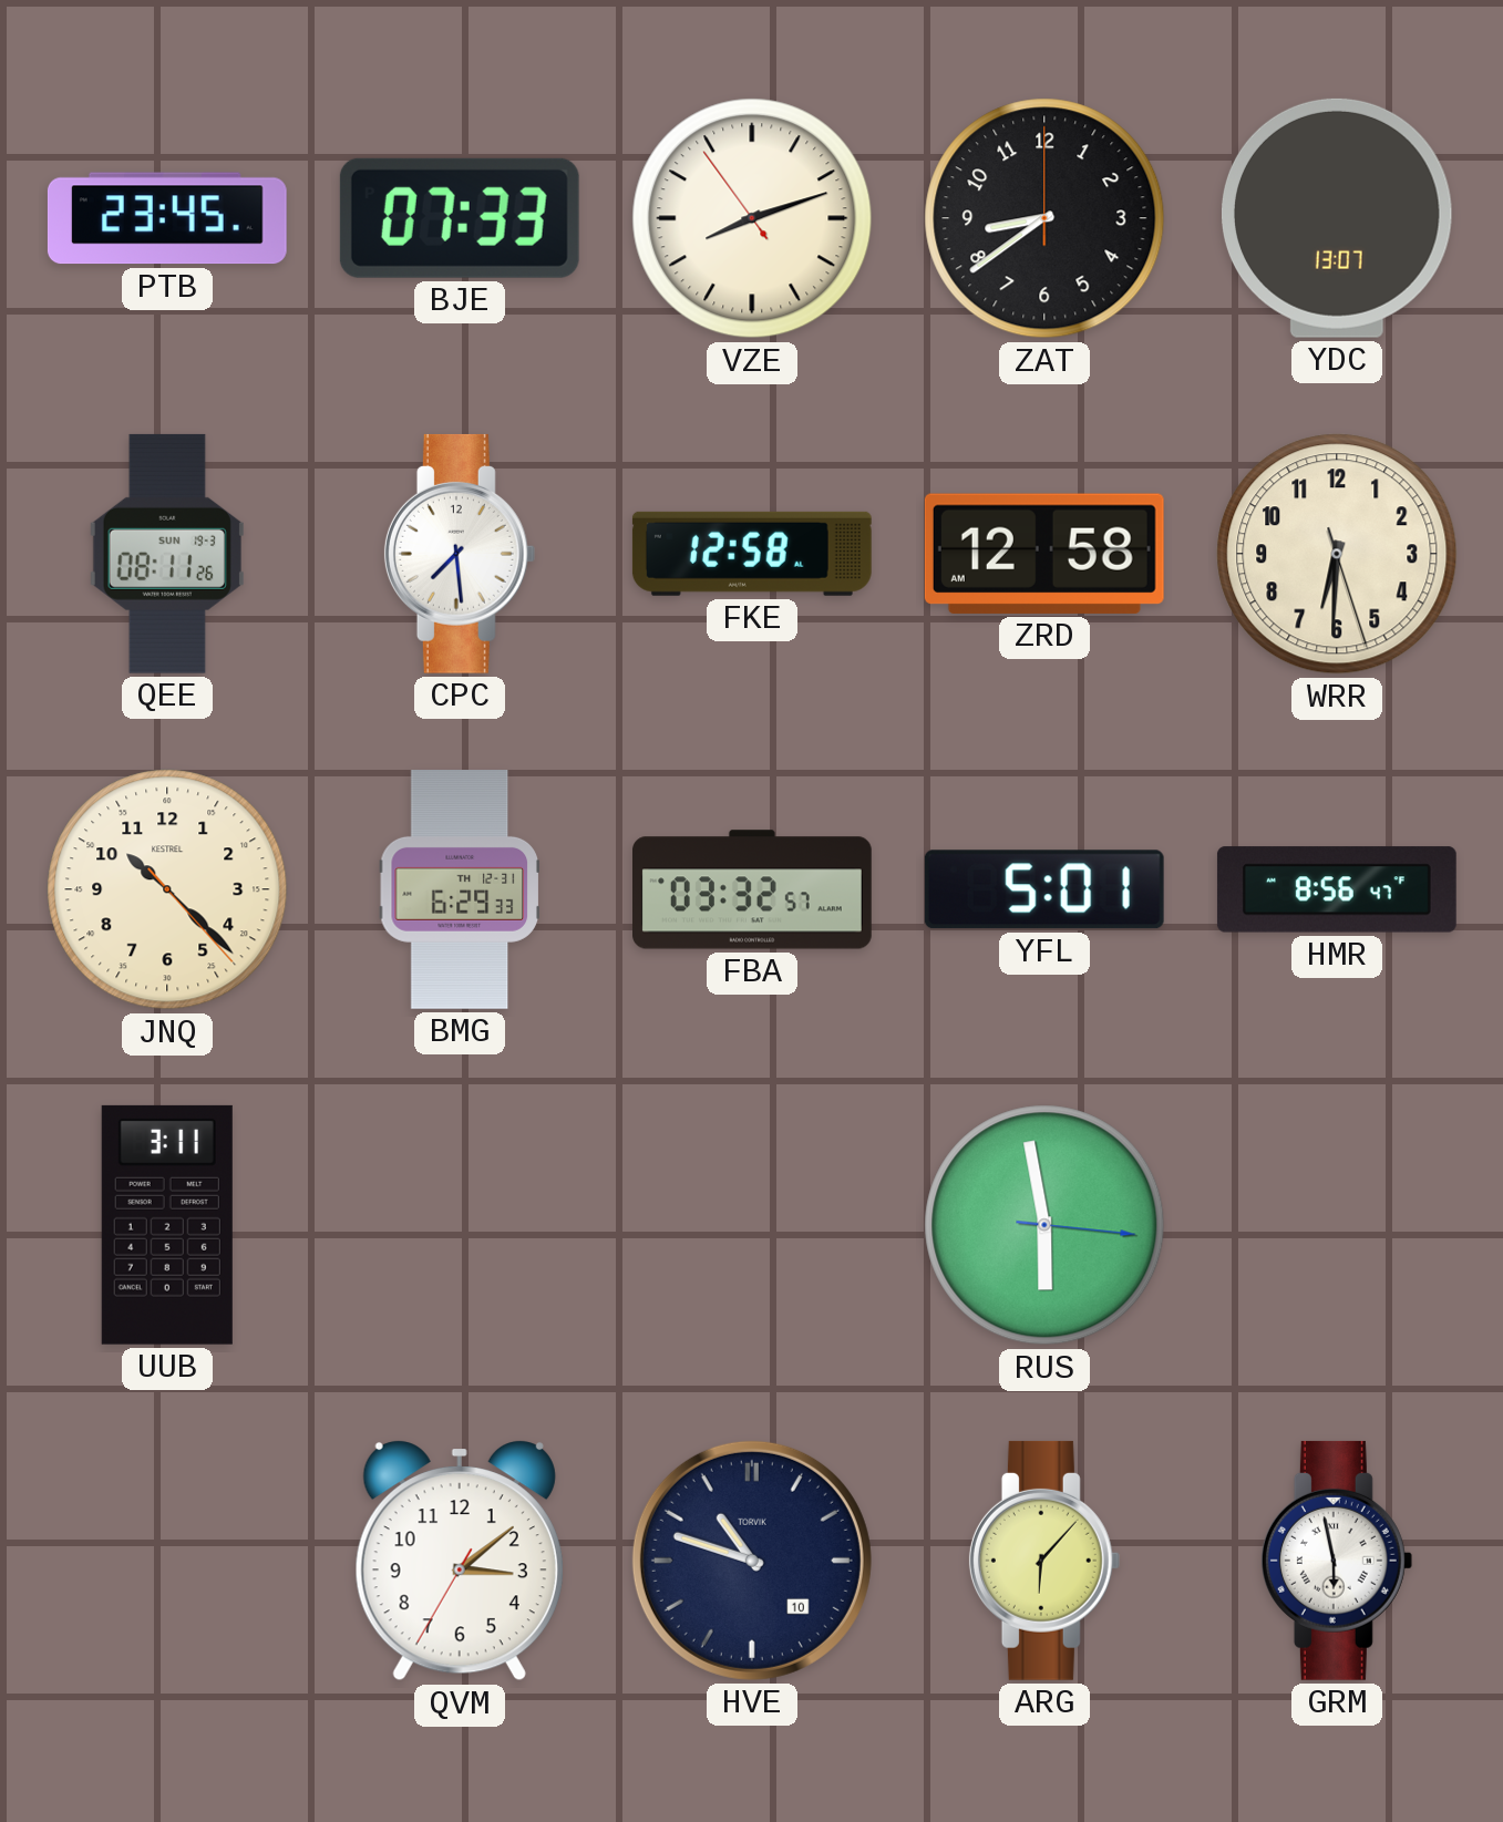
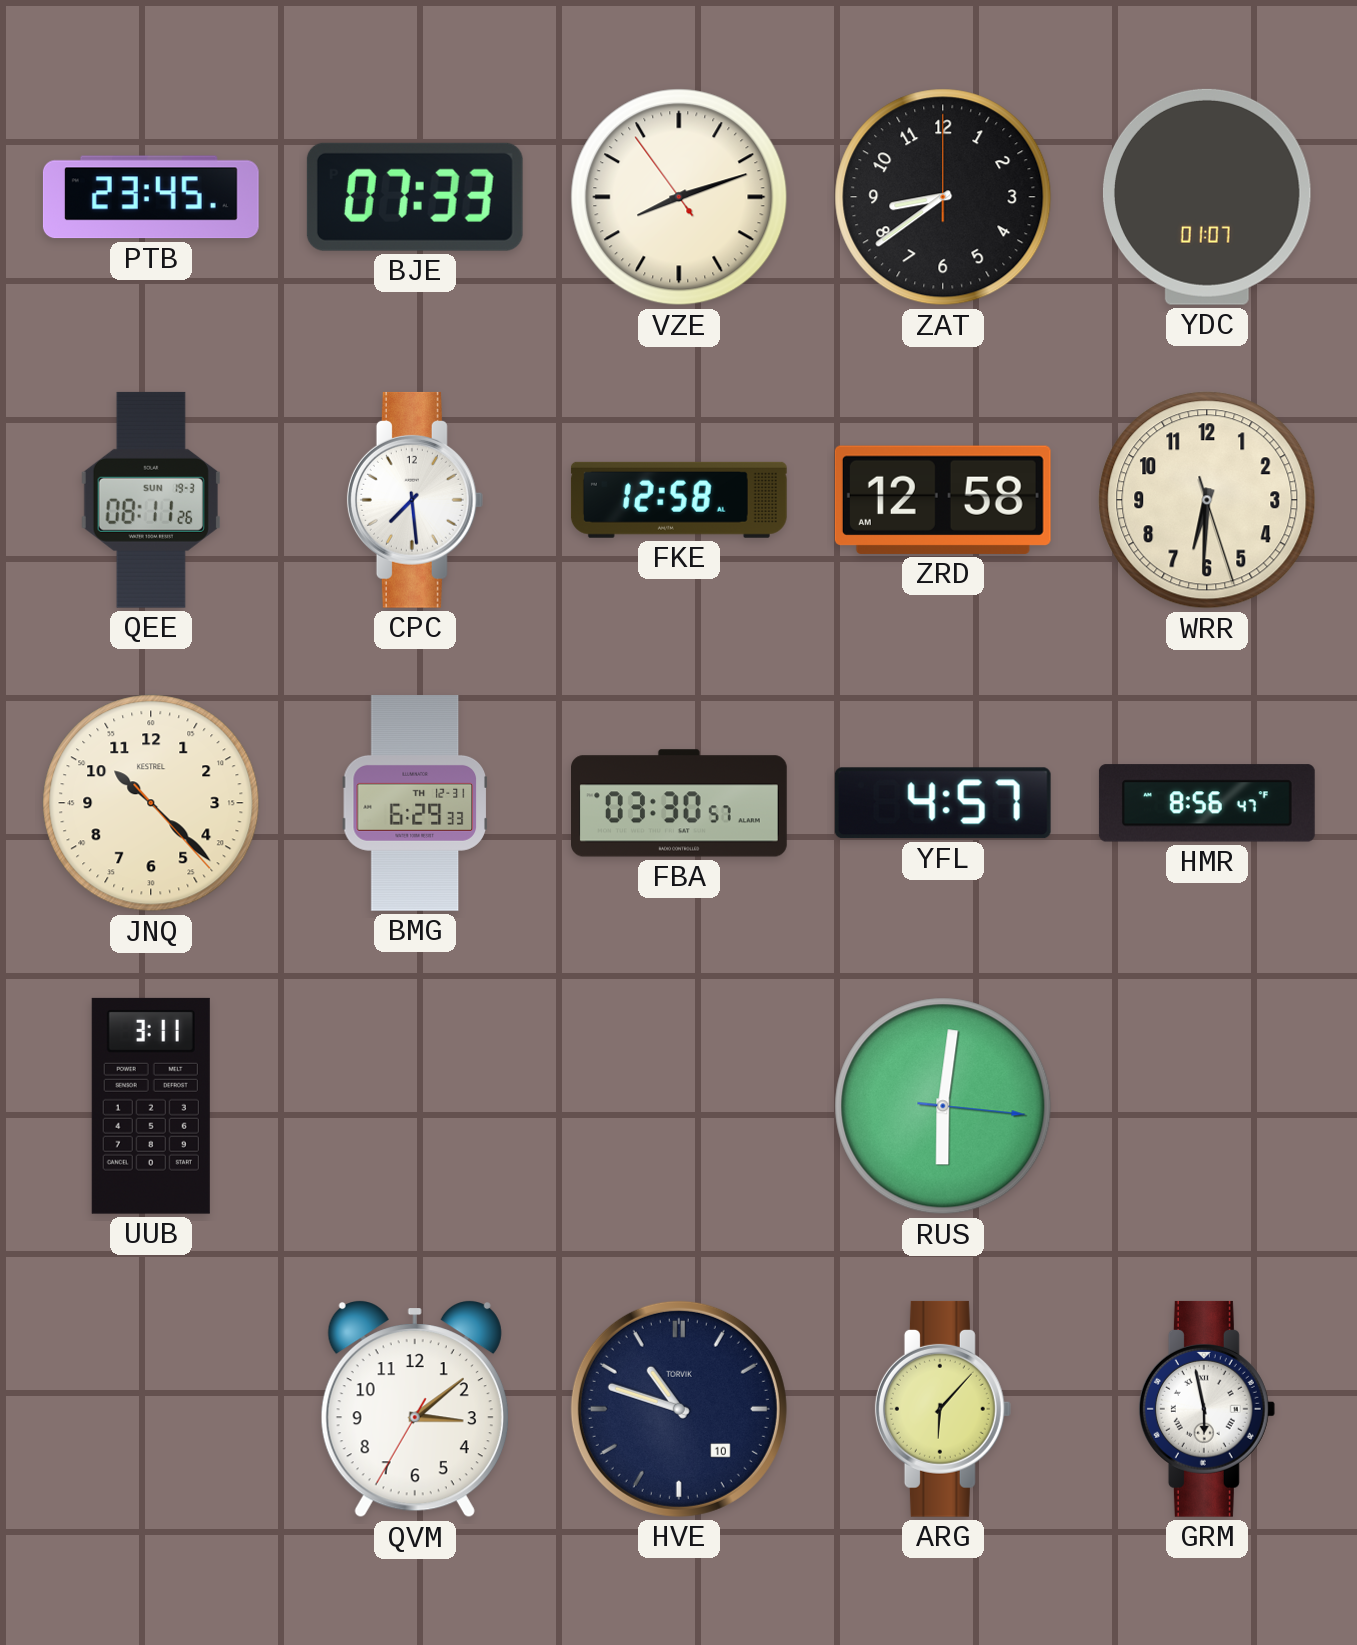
YDC: 13:07 -> 01:07
FBA: 03:32 -> 03:30
YFL: 5:01 -> 4:57
RUS: 5:58 -> 6:01
